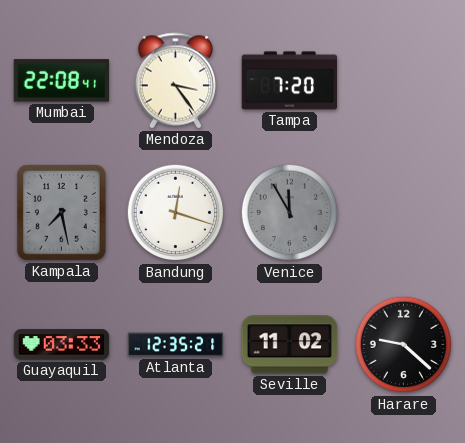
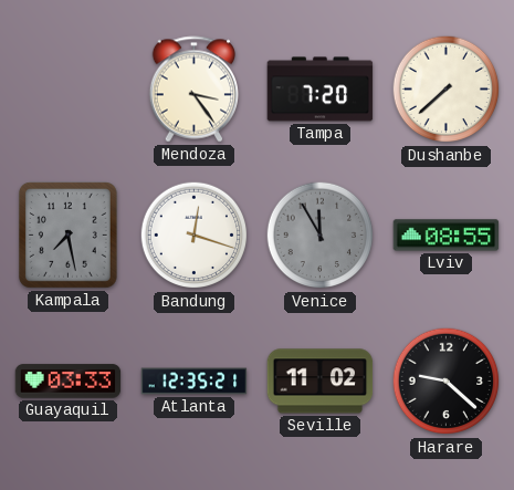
Mumbai: 22:08 -> none
Dushanbe: none -> 7:38
Lviv: none -> 08:55
